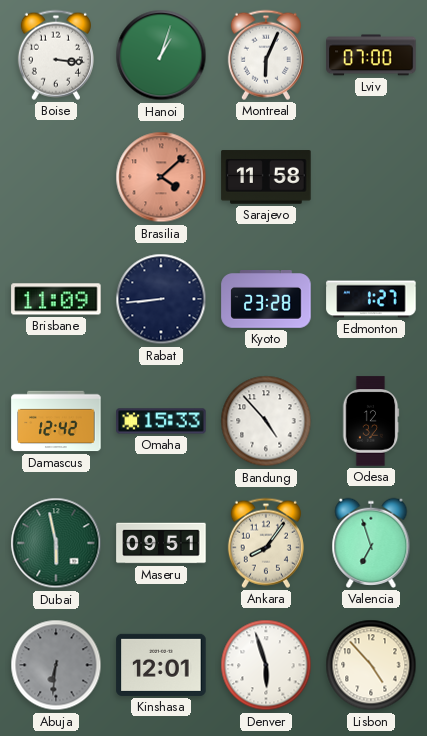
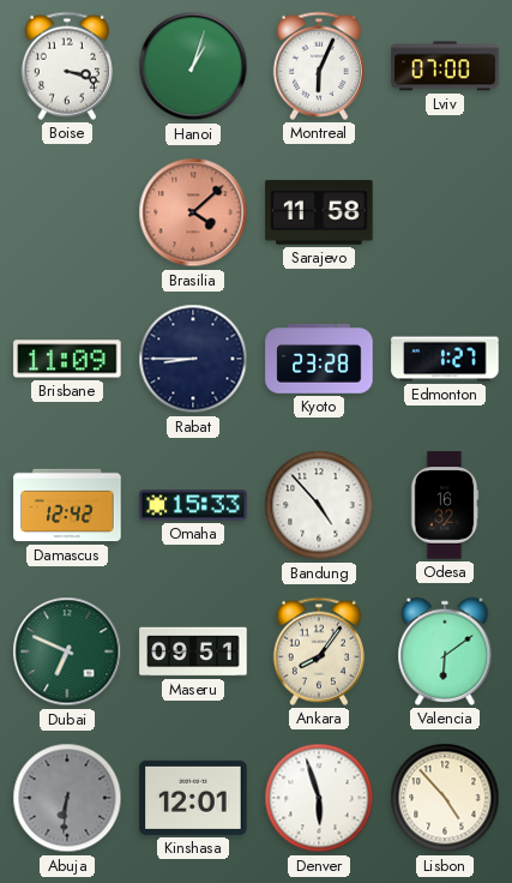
Boise: 3:16 -> 3:18
Rabat: 8:44 -> 8:45
Odesa: 12:32 -> 16:32
Dubai: 5:58 -> 6:49
Valencia: 6:57 -> 6:09
